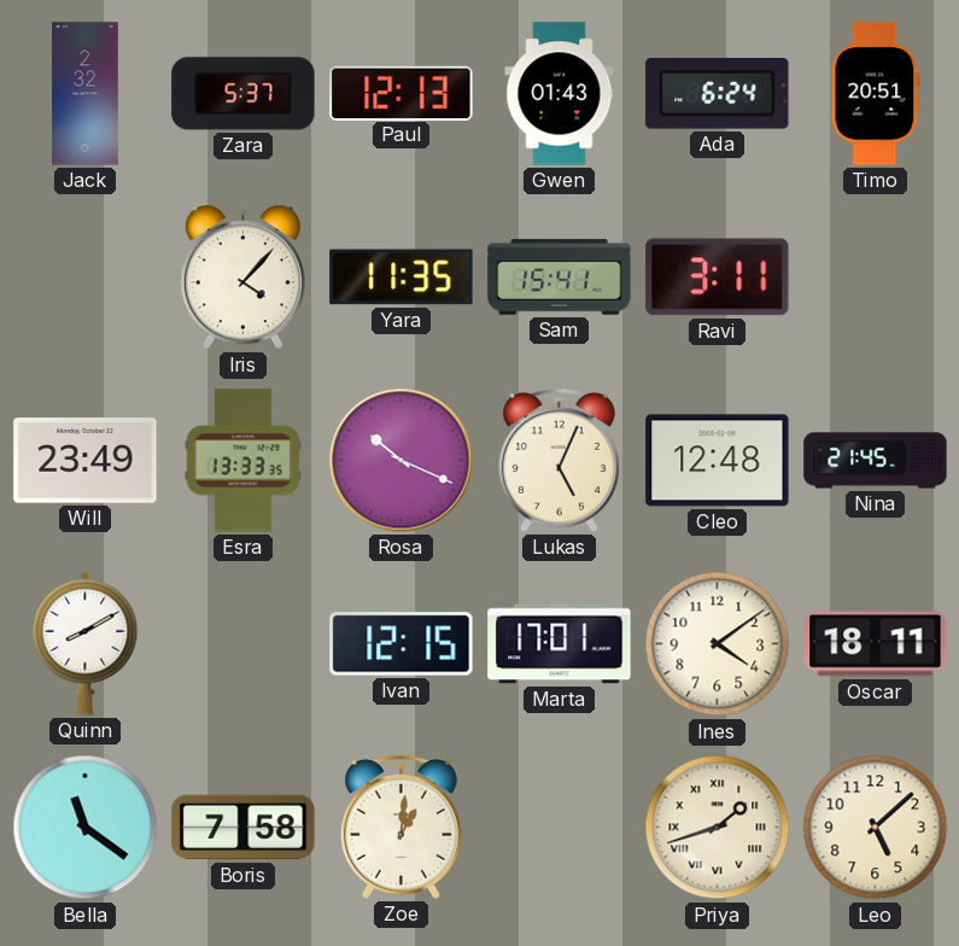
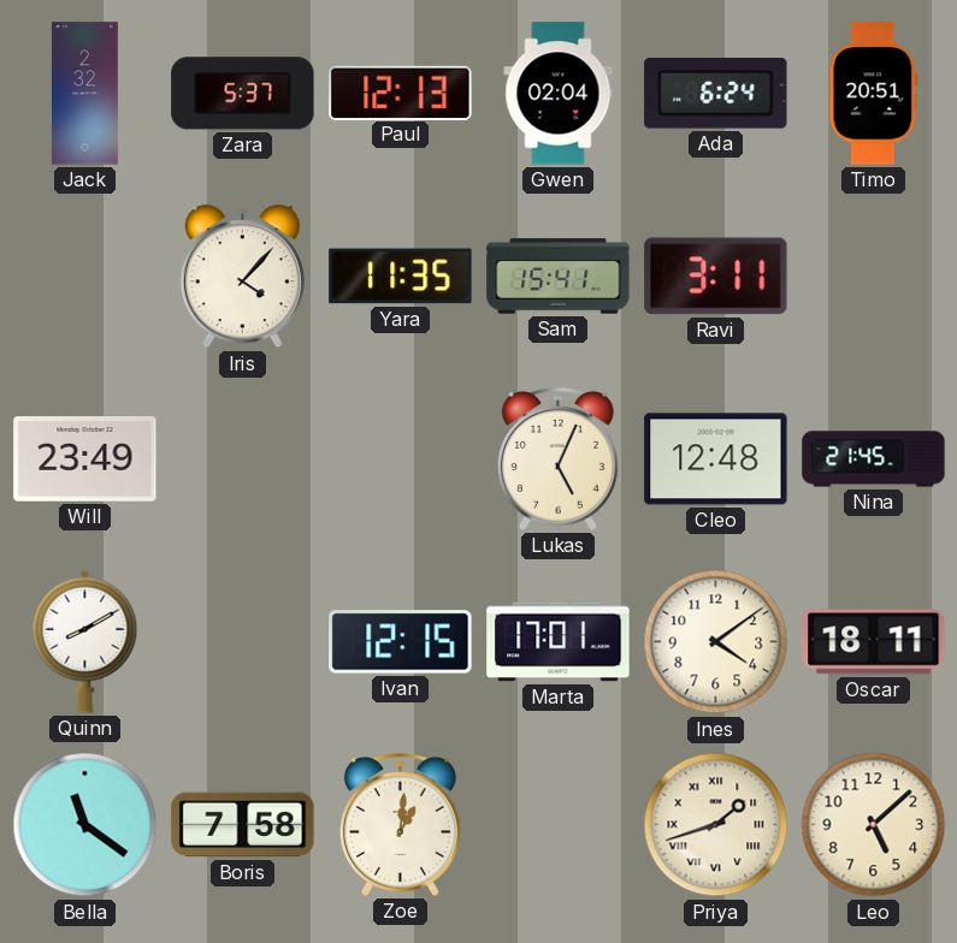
Gwen: 01:43 -> 02:04
Esra: 13:33 -> none
Rosa: 10:19 -> none
